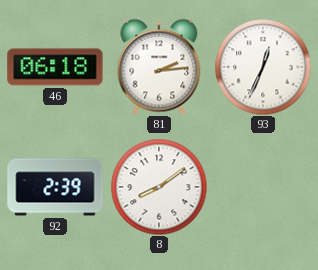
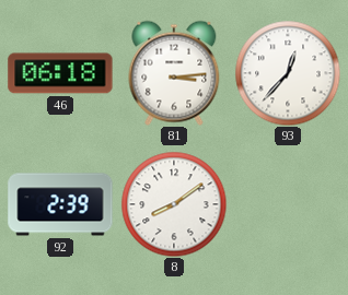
81: 2:14 -> 3:14
93: 12:34 -> 12:37
